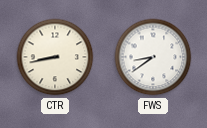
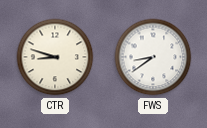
CTR: 8:43 -> 8:48
